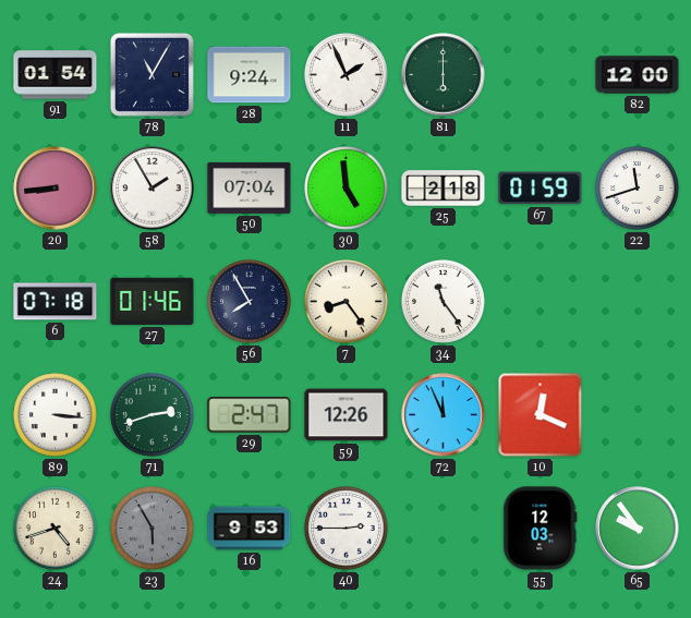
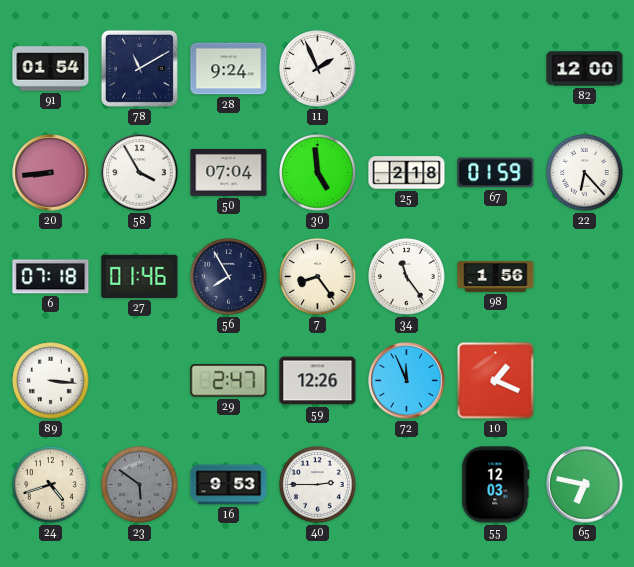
78: 11:05 -> 11:10
81: 6:00 -> none
58: 1:55 -> 3:55
22: 11:42 -> 6:23
98: none -> 1:56
71: 2:42 -> none
10: 12:19 -> 1:19
23: 5:55 -> 5:51
65: 9:54 -> 6:47
